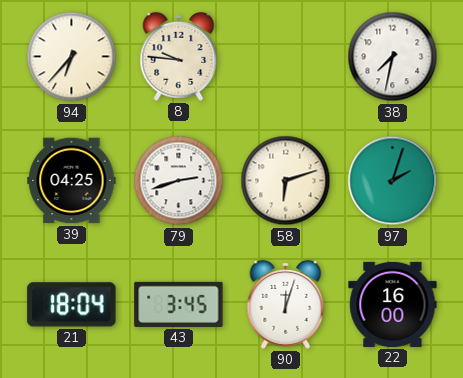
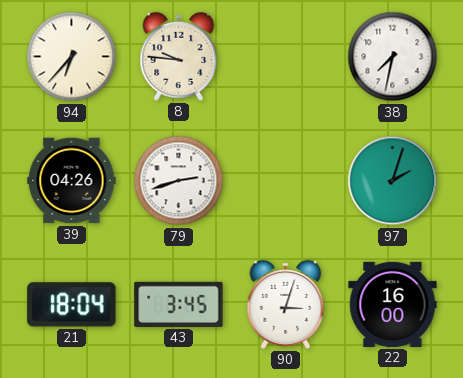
39: 04:25 -> 04:26
58: 6:12 -> none
90: 12:03 -> 3:03
